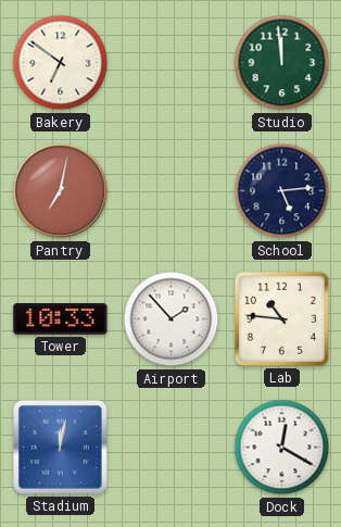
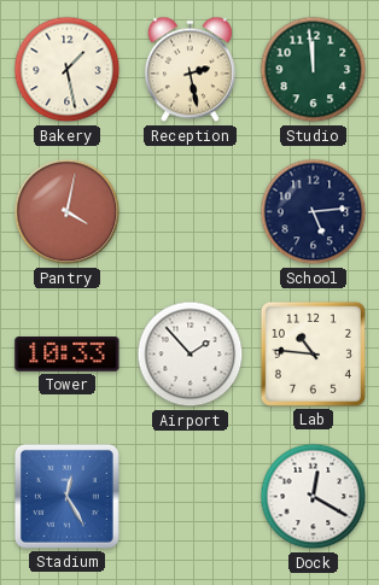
Bakery: 6:51 -> 1:28
Reception: none -> 2:28
Pantry: 7:02 -> 4:02
Stadium: 12:02 -> 12:25
